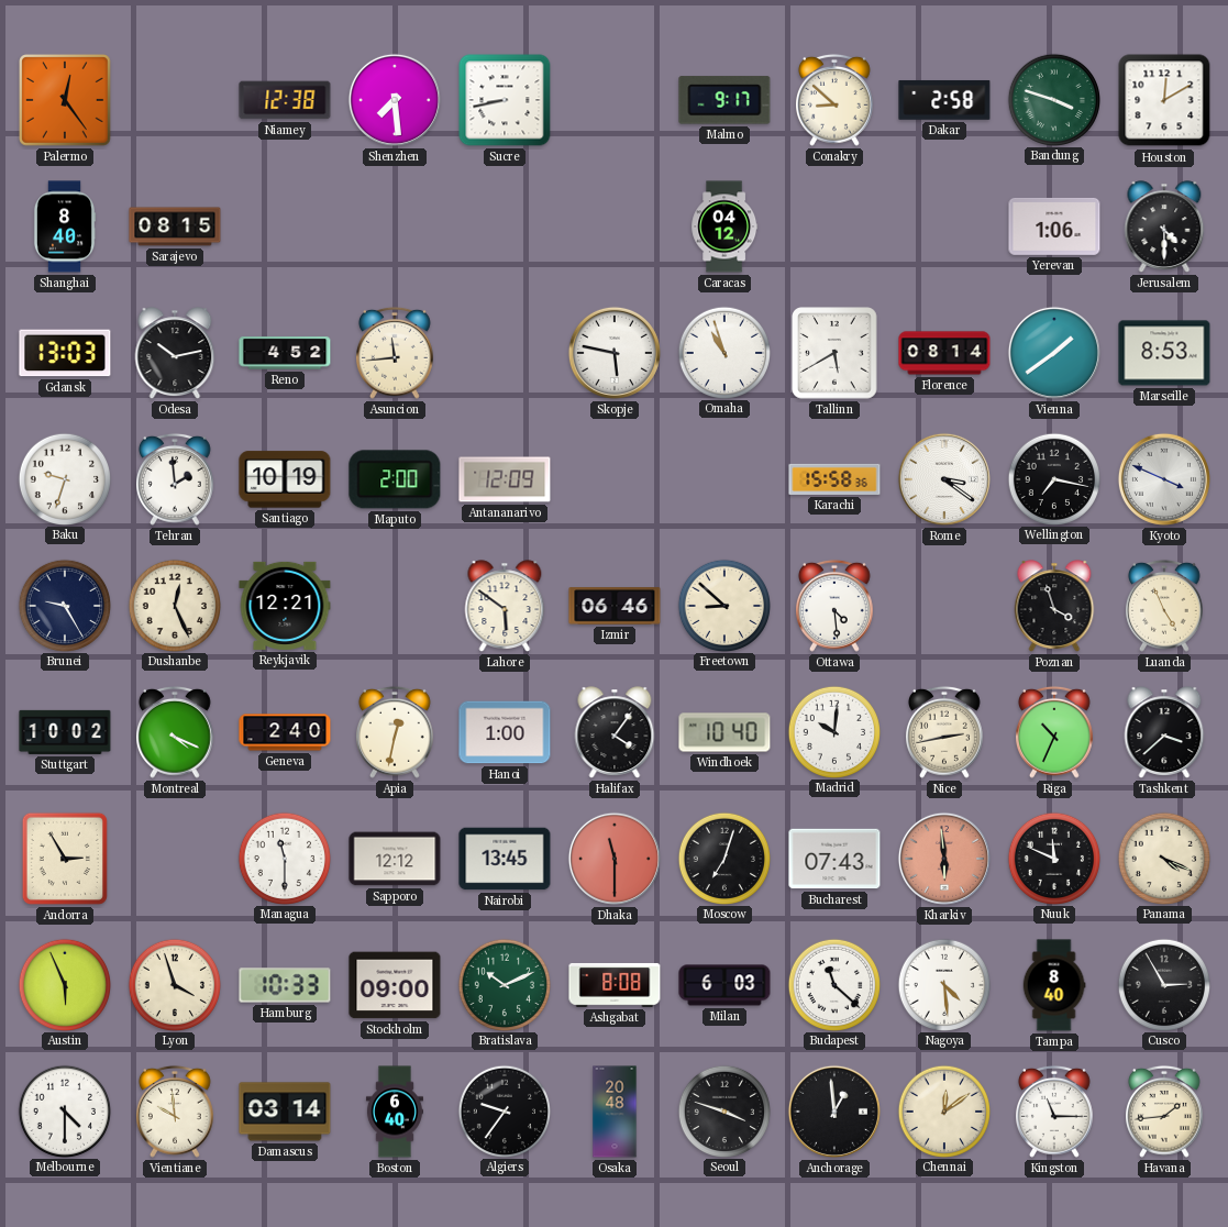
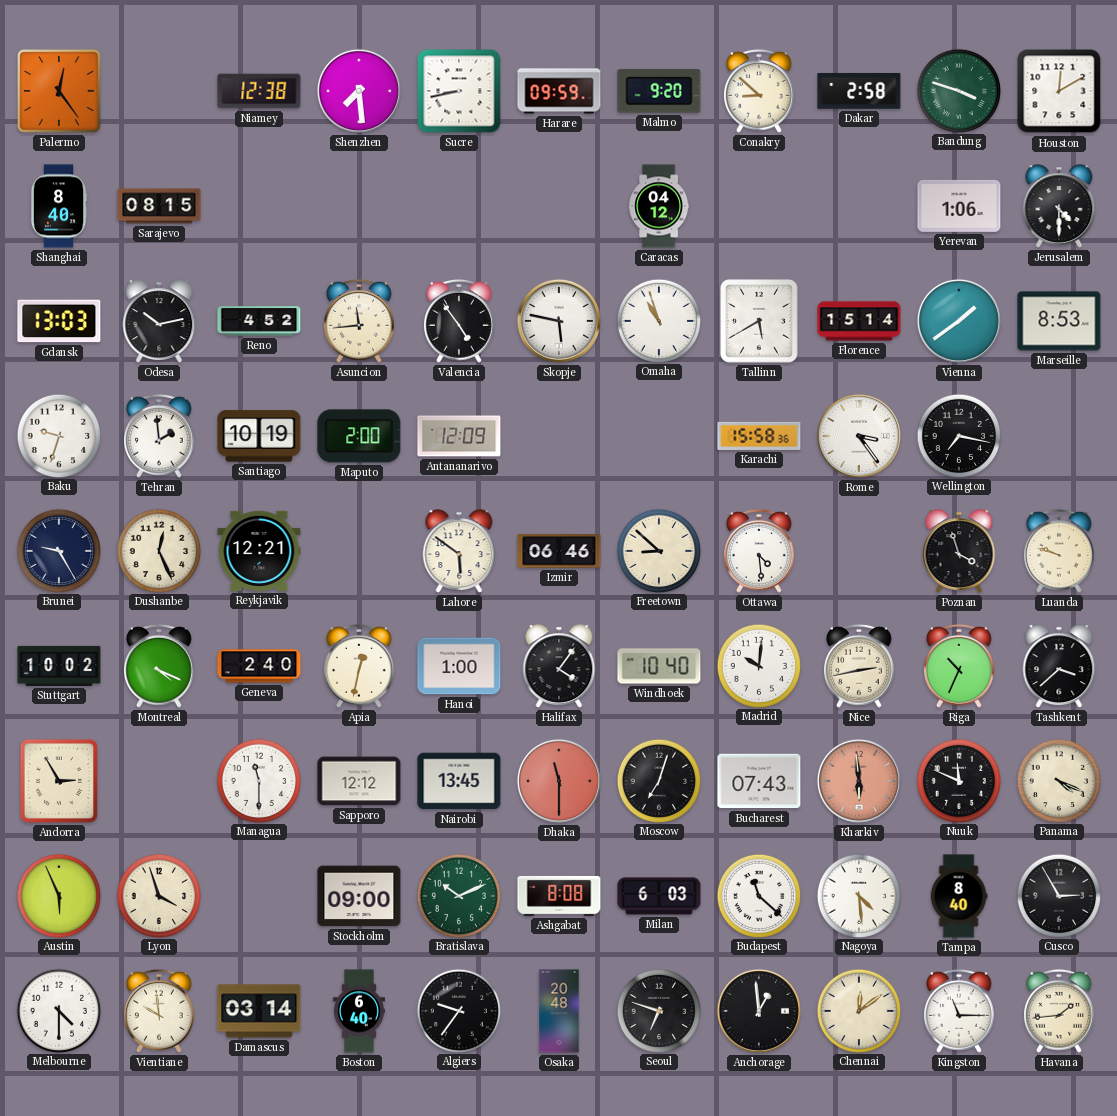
Harare: none -> 09:59
Malmo: 9:17 -> 9:20
Valencia: none -> 4:54
Florence: 08:14 -> 15:14
Rome: 3:21 -> 3:24
Kyoto: 3:49 -> none
Luanda: 4:56 -> 9:48
Hamburg: 10:33 -> none
Seoul: 3:48 -> 6:48
